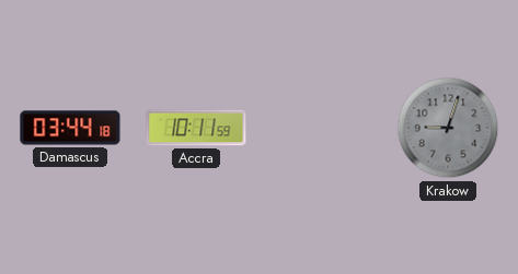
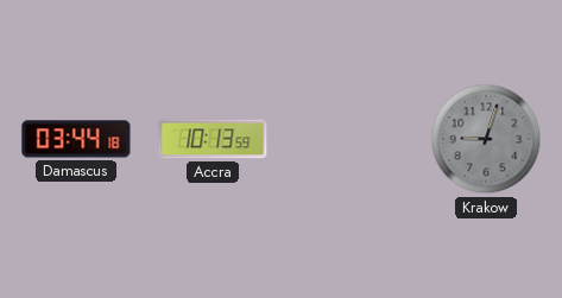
Accra: 10:11 -> 10:13
